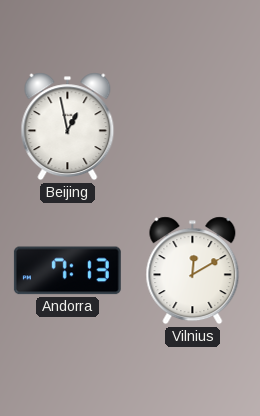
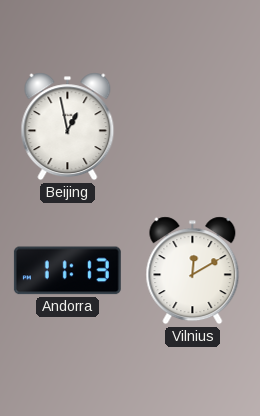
Andorra: 7:13 -> 11:13
